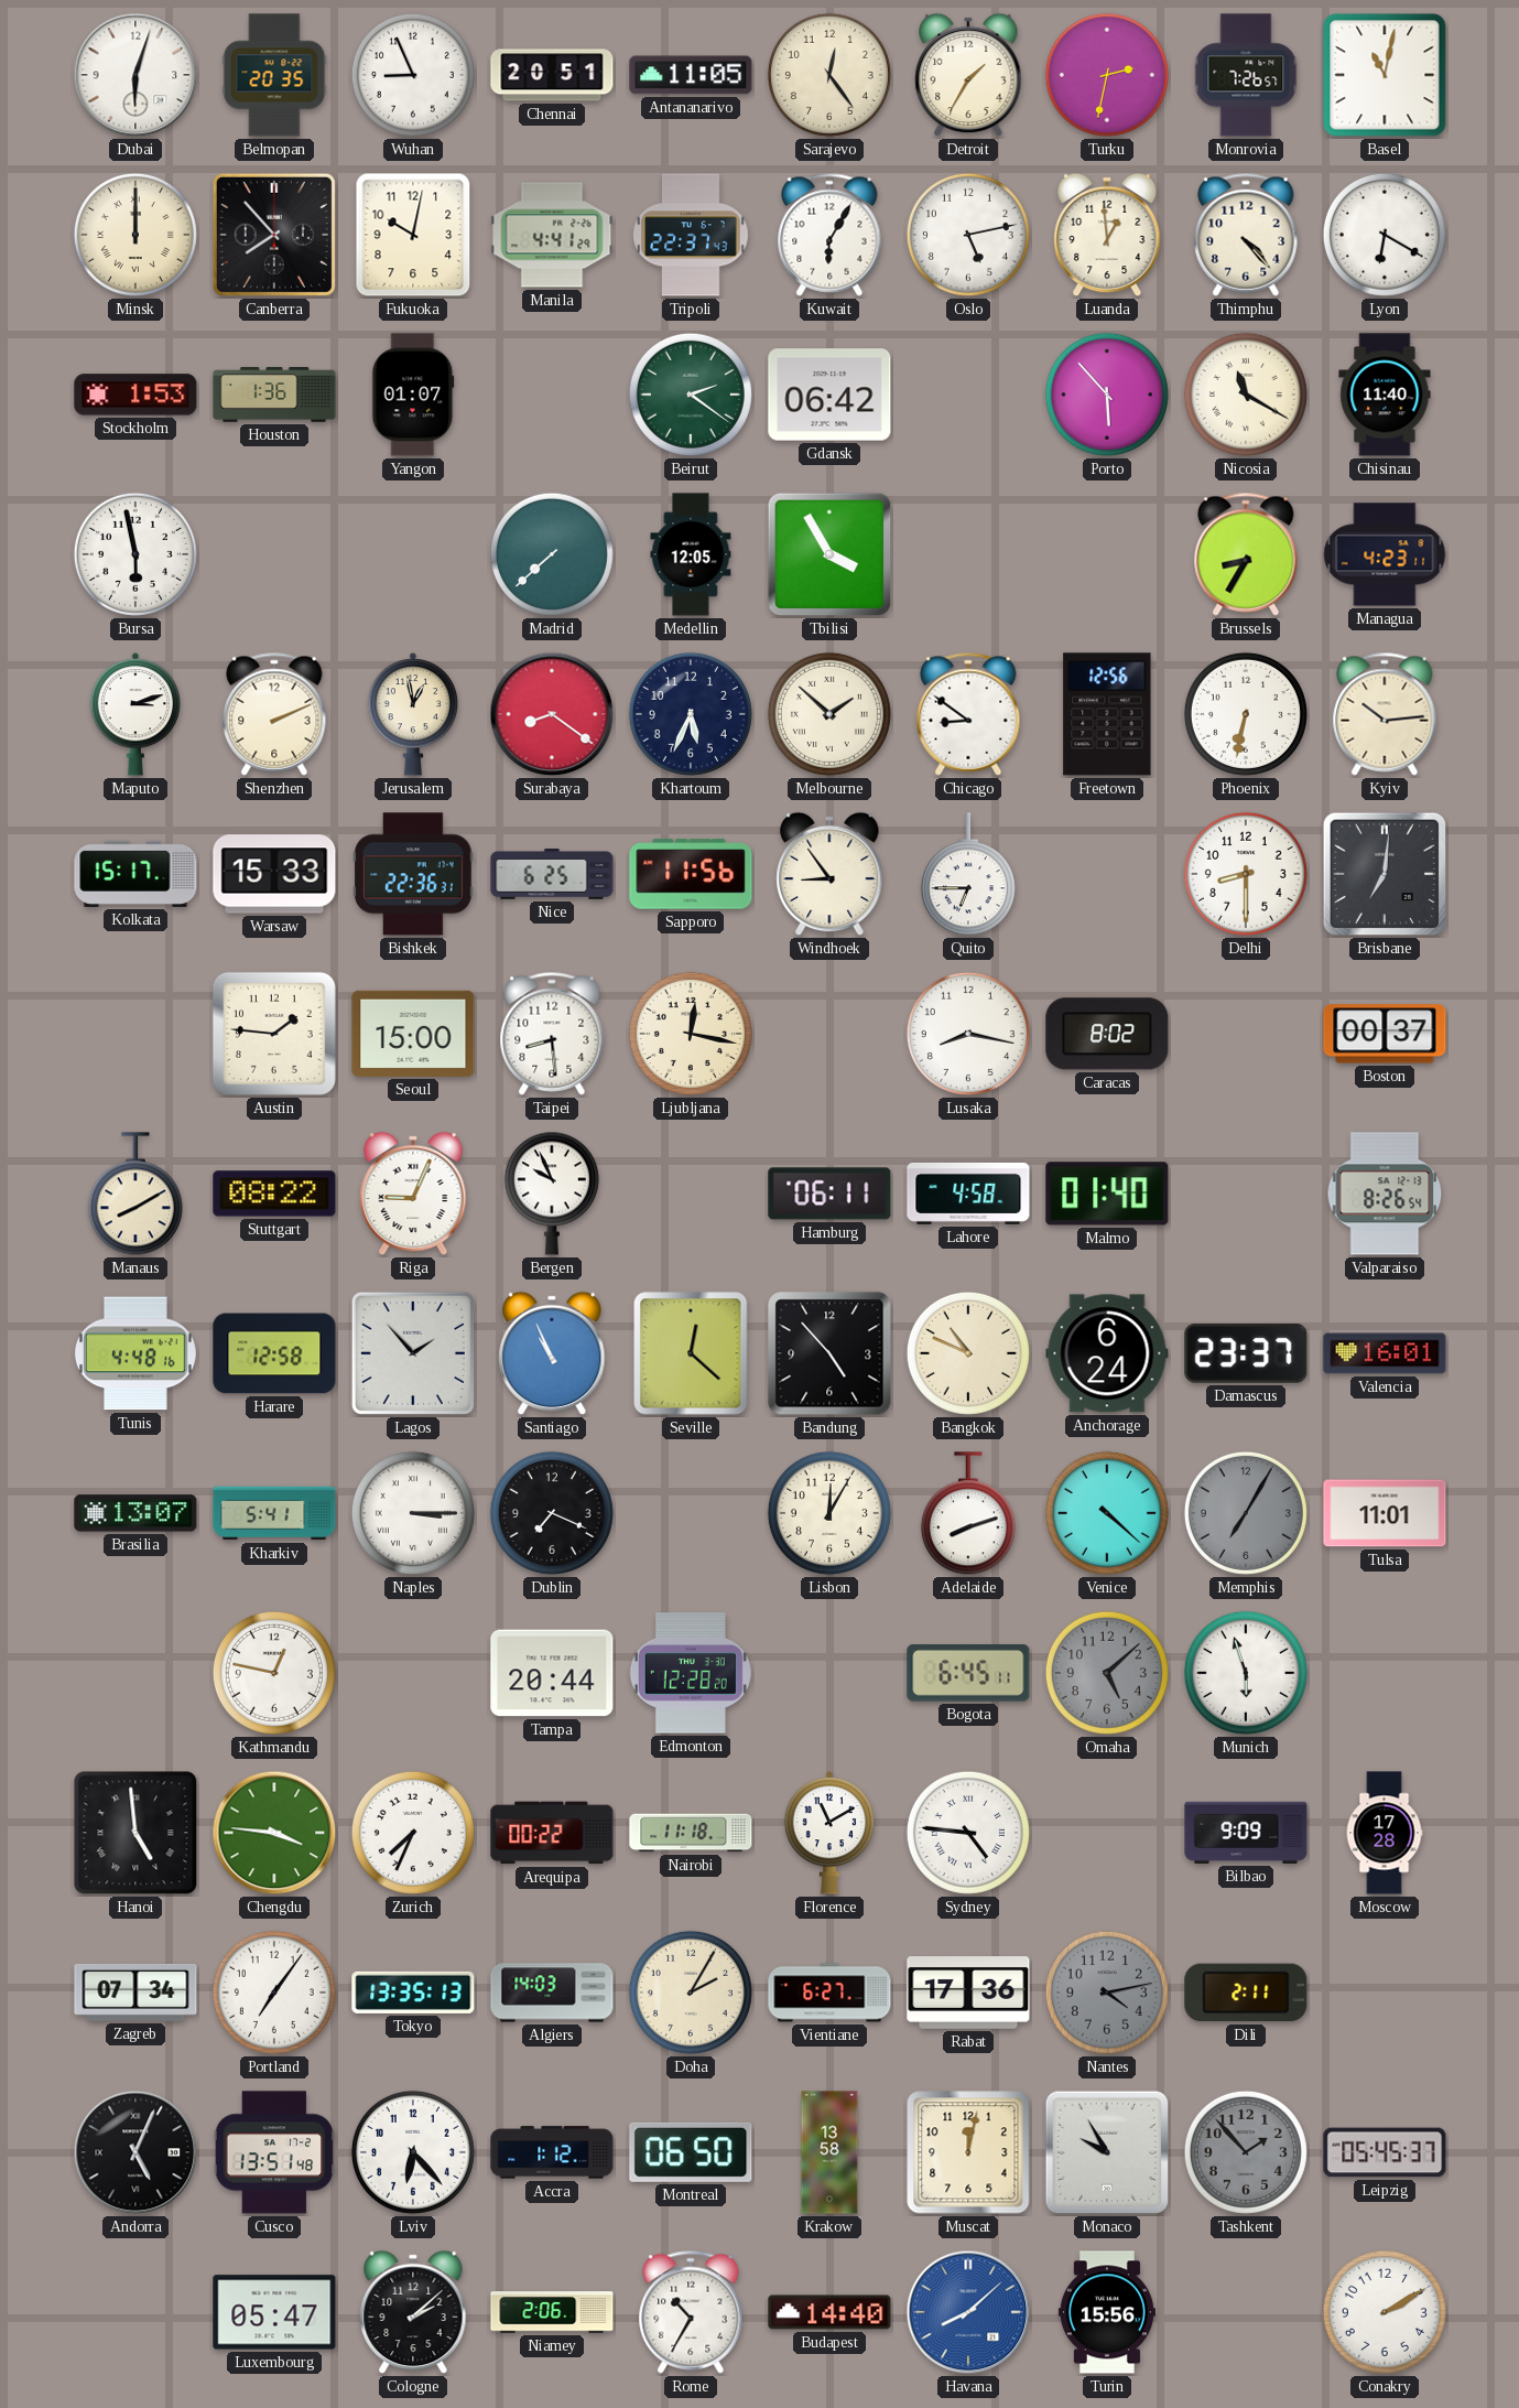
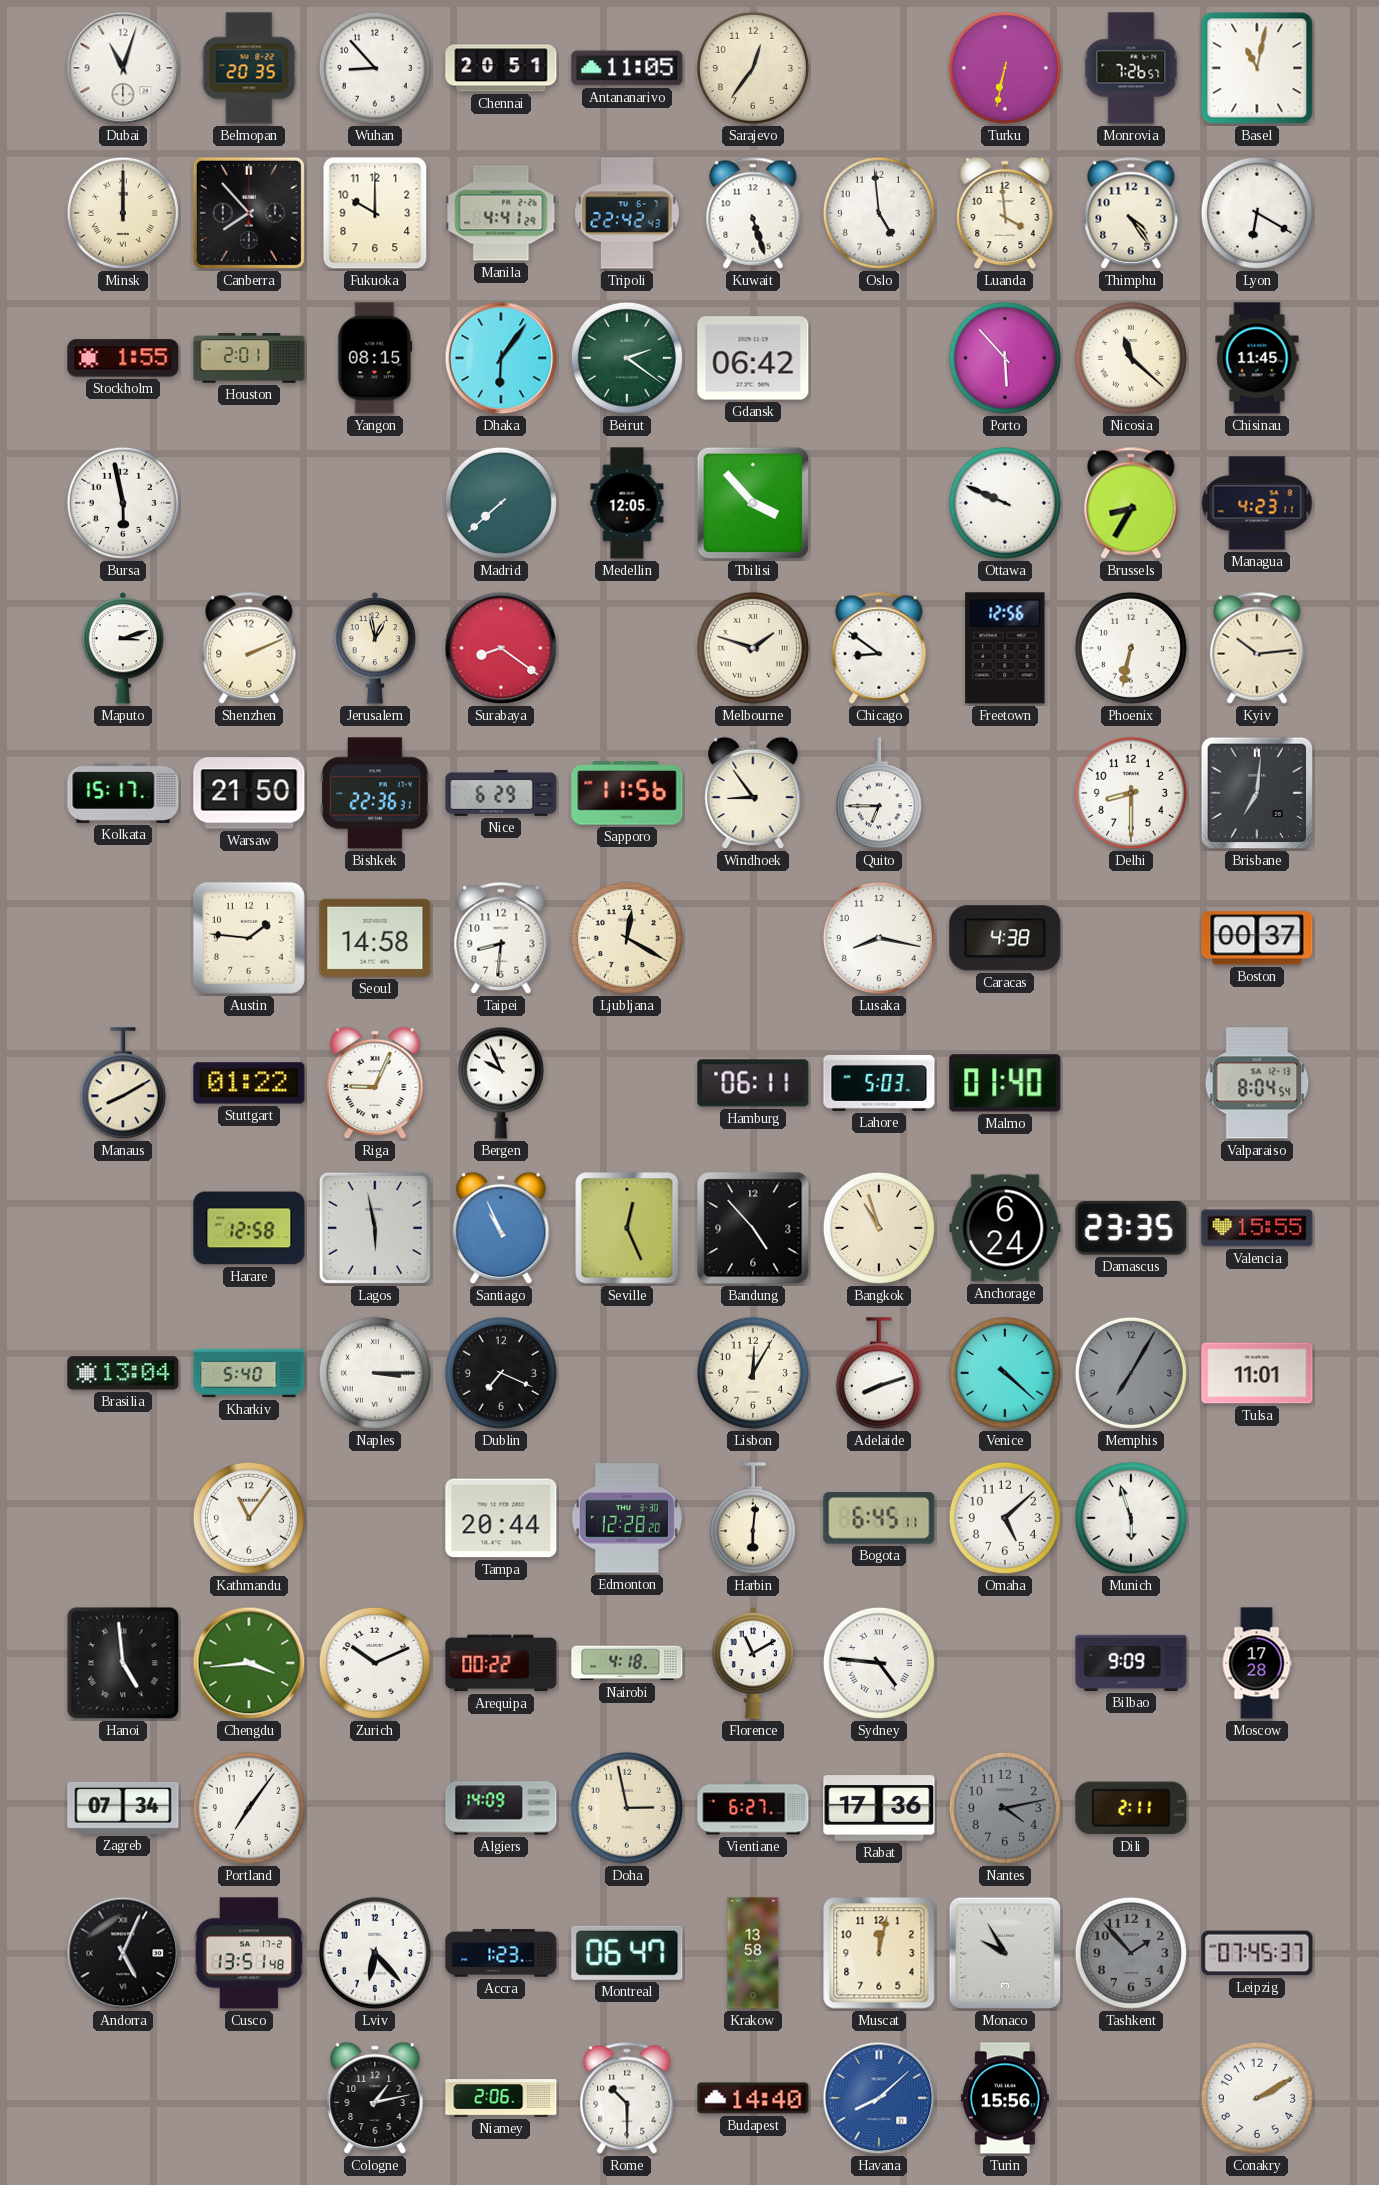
Dubai: 6:03 -> 11:03
Wuhan: 8:56 -> 8:53
Sarajevo: 12:24 -> 12:36
Detroit: 1:35 -> none
Turku: 2:32 -> 6:32
Fukuoka: 10:02 -> 10:00
Tripoli: 22:37 -> 22:42
Kuwait: 6:05 -> 5:27
Oslo: 5:13 -> 4:59
Luanda: 12:59 -> 3:59
Thimphu: 4:23 -> 4:24
Stockholm: 1:53 -> 1:55
Houston: 1:36 -> 2:01
Yangon: 01:07 -> 08:15
Dhaka: none -> 6:06
Nicosia: 11:20 -> 11:22
Chisinau: 11:40 -> 11:45
Tbilisi: 3:55 -> 3:53
Ottawa: none -> 9:49
Khartoum: 5:34 -> none
Melbourne: 1:52 -> 1:48
Warsaw: 15:33 -> 21:50
Nice: 6:25 -> 6:29
Seoul: 15:00 -> 14:58
Taipei: 8:29 -> 8:31
Ljubljana: 12:17 -> 12:20
Caracas: 8:02 -> 4:38
Stuttgart: 08:22 -> 01:22
Lahore: 4:58 -> 5:03
Valparaiso: 8:26 -> 8:04
Tunis: 4:48 -> none
Lagos: 1:53 -> 5:58
Seville: 12:22 -> 12:26
Bangkok: 10:49 -> 10:57
Damascus: 23:37 -> 23:35
Valencia: 16:01 -> 15:55
Brasilia: 13:07 -> 13:04
Kharkiv: 5:41 -> 5:40
Kathmandu: 12:47 -> 11:06
Harbin: none -> 6:01
Omaha dial: grey -> white
Chengdu: 3:46 -> 3:44
Zurich: 7:34 -> 10:11
Nairobi: 11:18 -> 4:18
Tokyo: 13:35 -> none
Algiers: 14:03 -> 14:09
Doha: 2:05 -> 2:58
Accra: 1:12 -> 1:23
Montreal: 06:50 -> 06:47
Leipzig: 05:45 -> 07:45
Luxembourg: 05:47 -> none
Cologne: 2:08 -> 1:13
Rome: 10:35 -> 10:30
